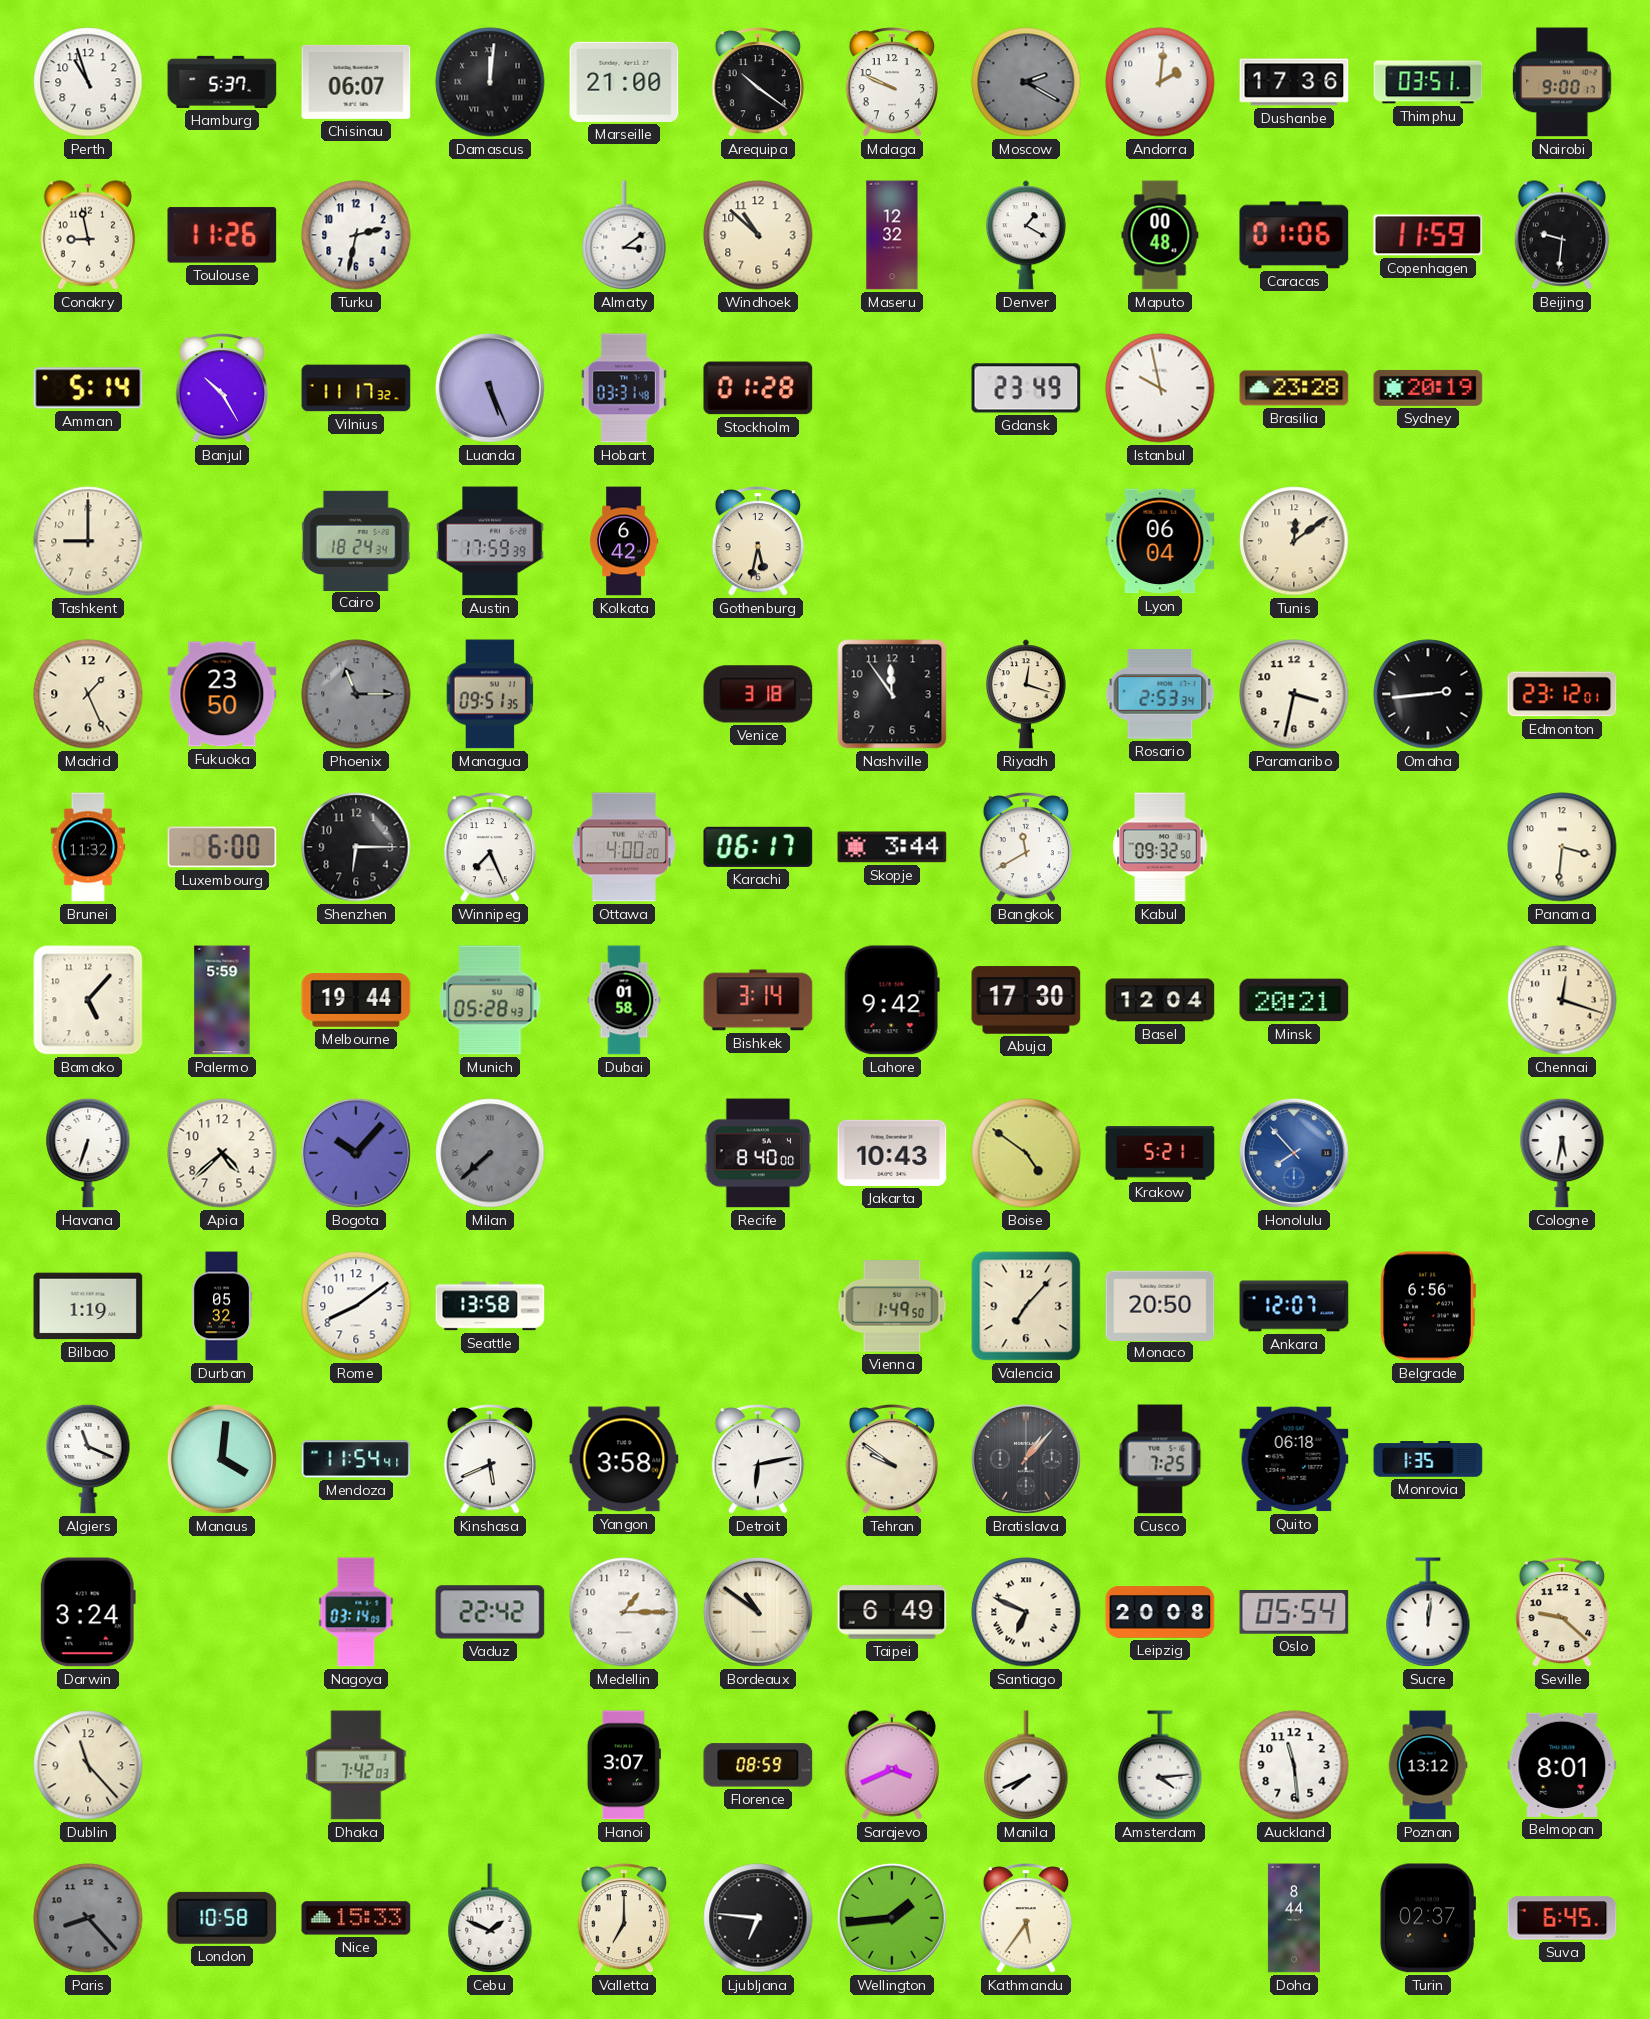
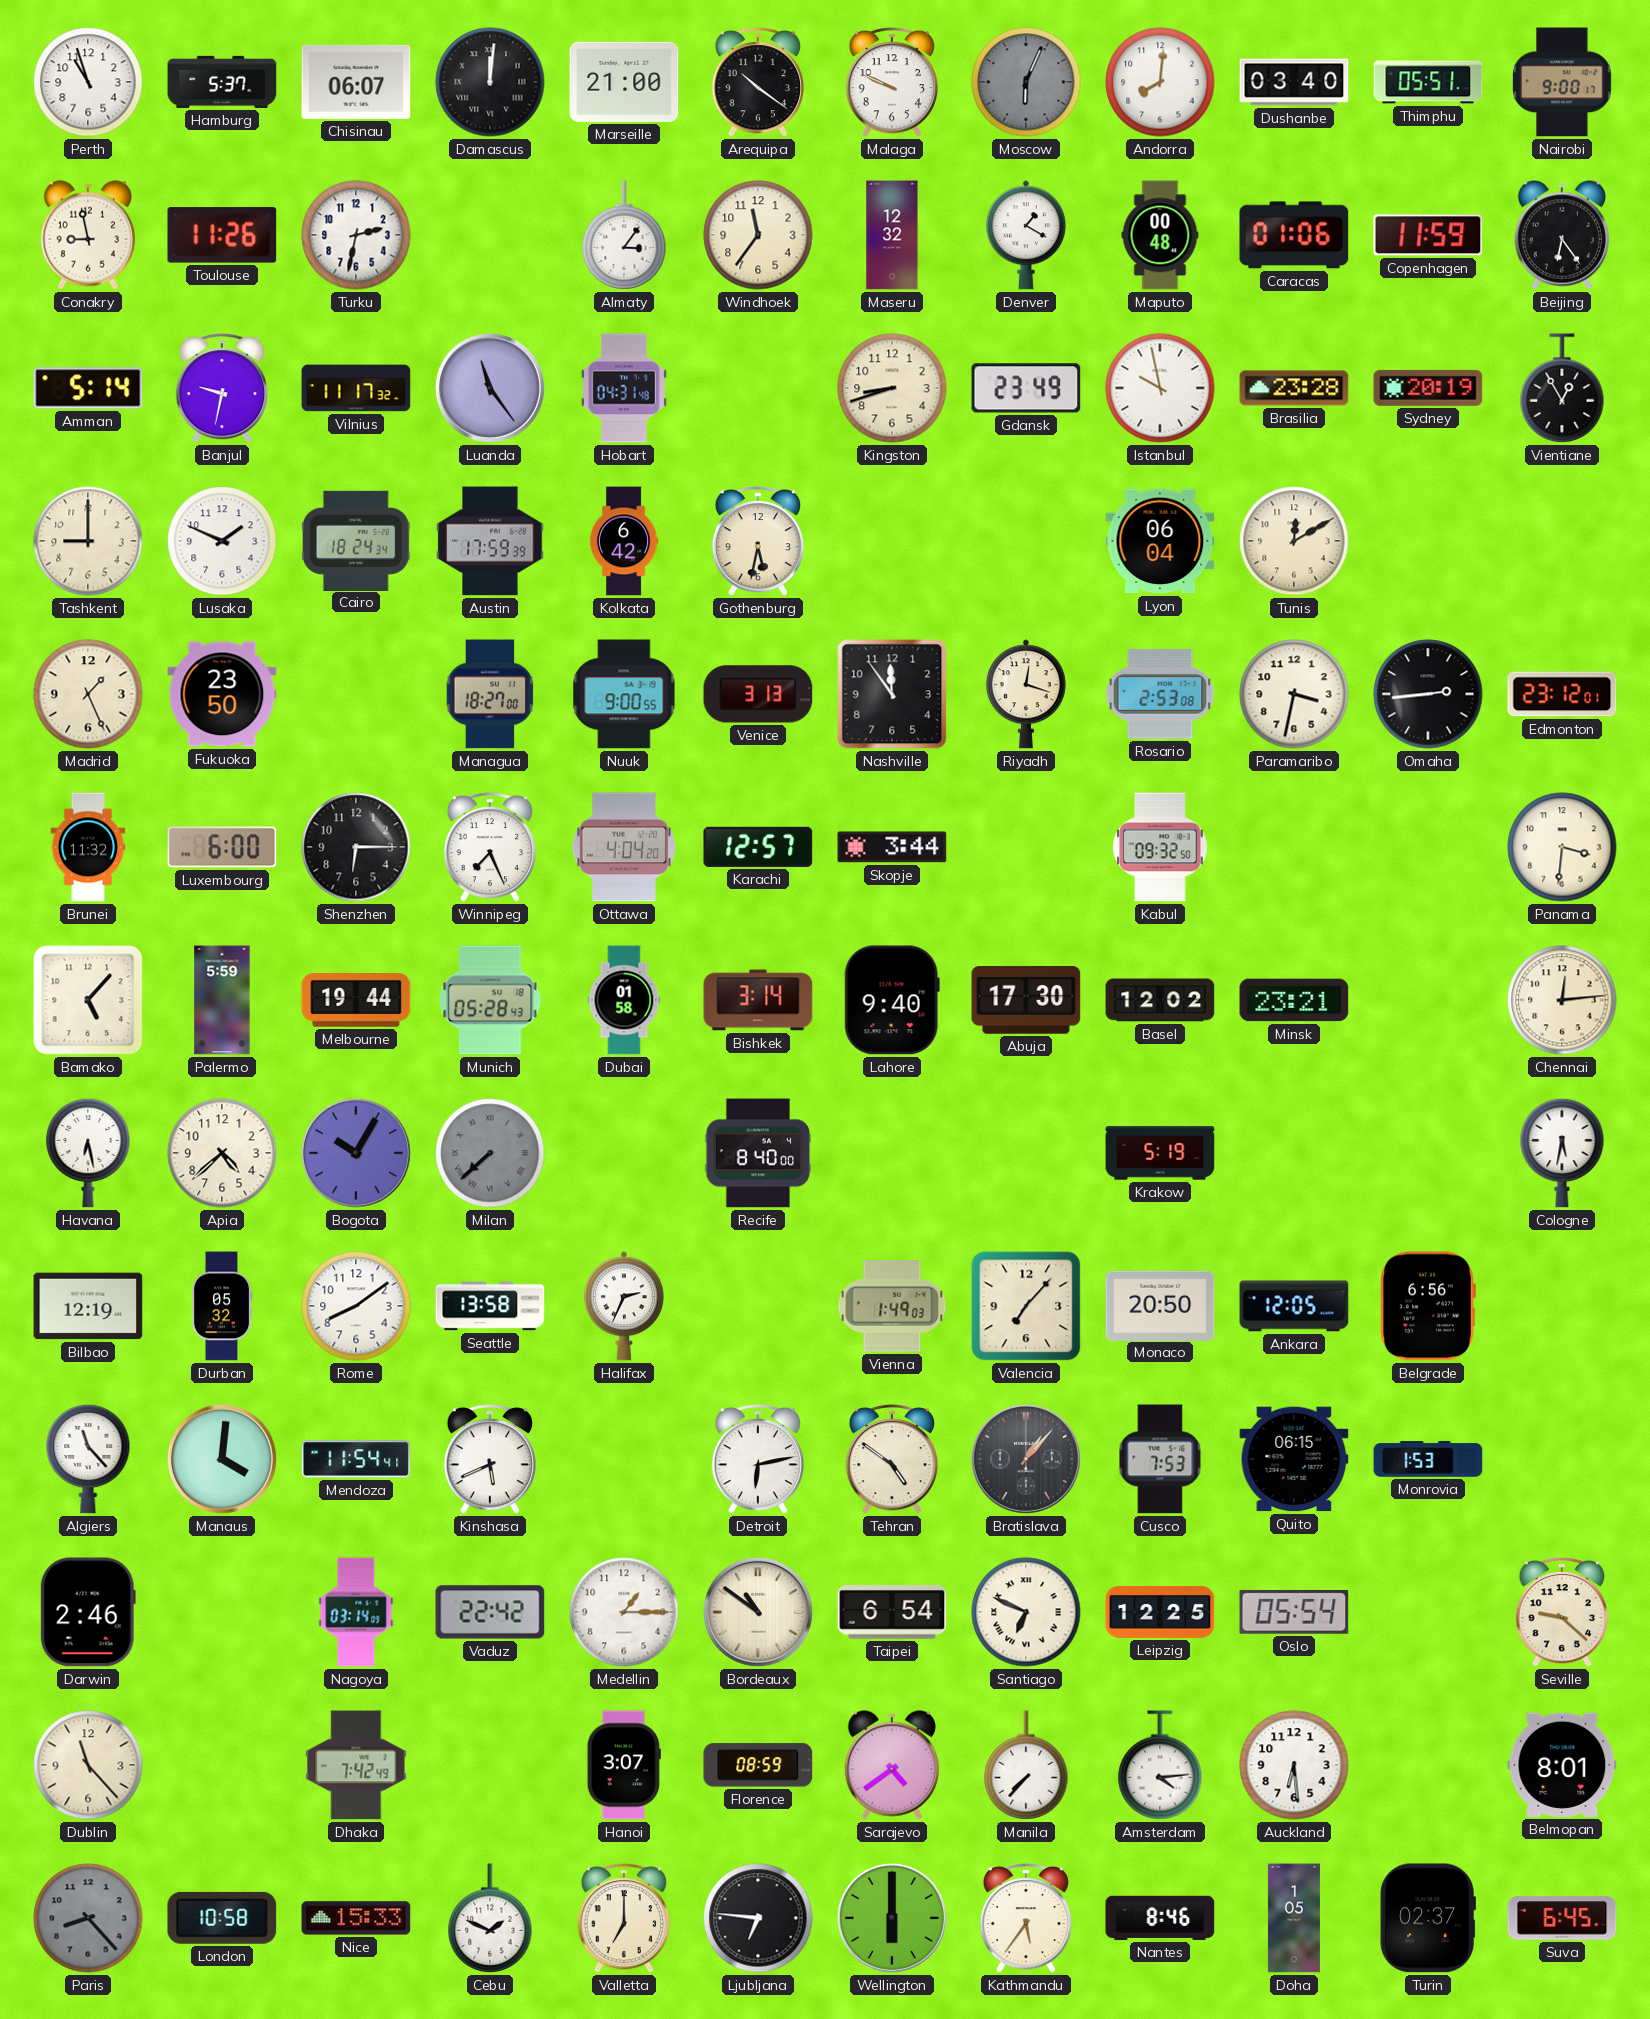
Moscow: 2:20 -> 6:04
Andorra: 2:01 -> 8:01
Dushanbe: 17:36 -> 03:40
Thimphu: 03:51 -> 05:51
Almaty: 3:09 -> 3:06
Windhoek: 10:52 -> 11:36
Beijing: 9:31 -> 6:24
Banjul: 10:25 -> 9:32
Luanda: 5:26 -> 11:24
Hobart: 03:31 -> 04:31
Stockholm: 01:28 -> none
Kingston: none -> 8:42
Vientiane: none -> 12:55
Lusaka: none -> 1:49
Tunis: 12:09 -> 12:10
Phoenix: 11:15 -> none
Managua: 09:51 -> 18:27
Nuuk: none -> 9:00
Venice: 3:18 -> 3:13
Rosario: 2:53:34 -> 2:53:08
Ottawa: 4:00 -> 4:04
Karachi: 06:17 -> 12:57
Bangkok: 11:40 -> none
Lahore: 9:42 -> 9:40
Basel: 12:04 -> 12:02
Minsk: 20:21 -> 23:21
Chennai: 12:18 -> 12:14
Havana: 6:33 -> 6:28
Bogota: 10:07 -> 10:05
Jakarta: 10:43 -> none
Boise: 4:51 -> none
Krakow: 5:21 -> 5:19
Honolulu: 7:53 -> none
Bilbao: 1:19 -> 12:19
Halifax: none -> 2:34
Vienna: 1:49:50 -> 1:49:03
Ankara: 12:07 -> 12:05
Algiers: 11:19 -> 11:23
Yangon: 3:58 -> none
Tehran: 9:51 -> 4:51
Cusco: 7:25 -> 7:53
Quito: 06:18 -> 06:15
Monrovia: 1:35 -> 1:53
Darwin: 3:24 -> 2:46
Taipei: 6:49 -> 6:54
Leipzig: 20:08 -> 12:25
Sucre: 12:01 -> none
Dhaka: 7:42:03 -> 7:42:49
Sarajevo: 3:41 -> 4:39
Manila: 7:41 -> 7:37
Auckland: 11:29 -> 6:29
Poznan: 13:12 -> none
Wellington: 1:44 -> 6:00
Nantes: none -> 8:46
Doha: 8:44 -> 1:05
